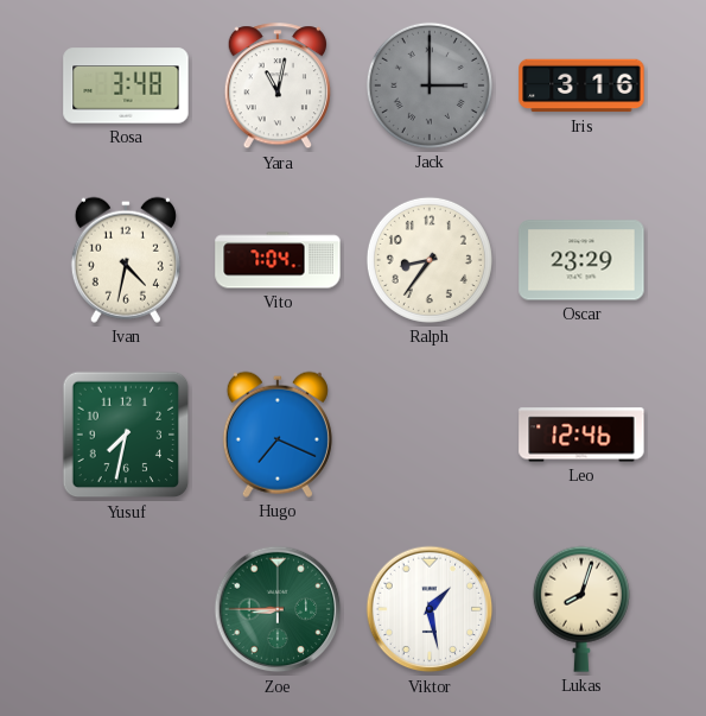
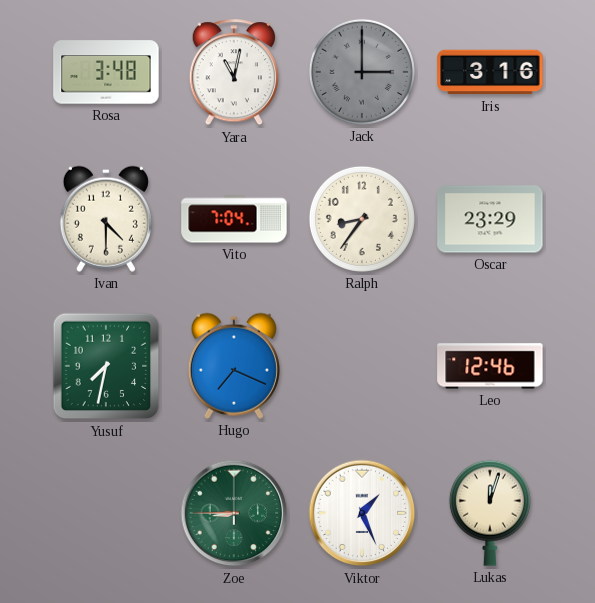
Ivan: 4:32 -> 4:30
Viktor: 1:28 -> 1:26
Lukas: 8:03 -> 12:03
